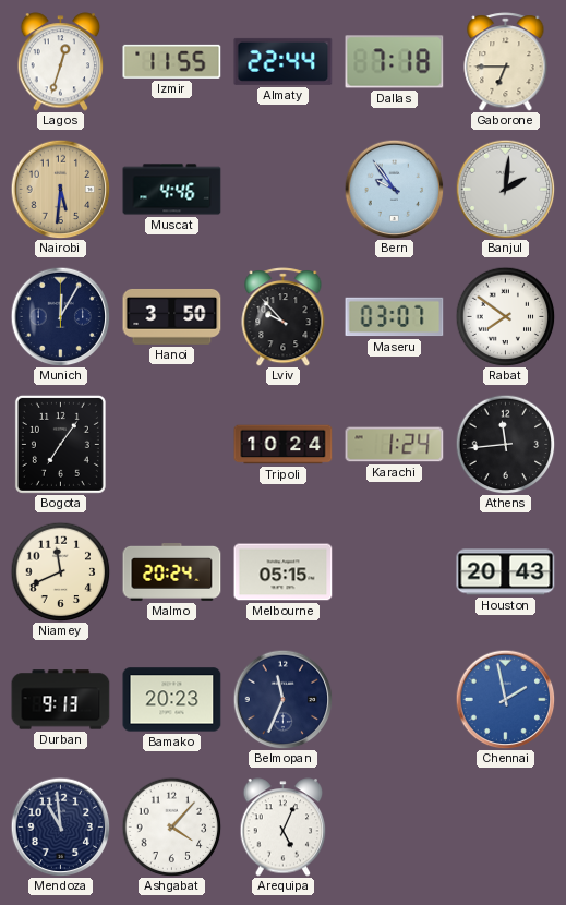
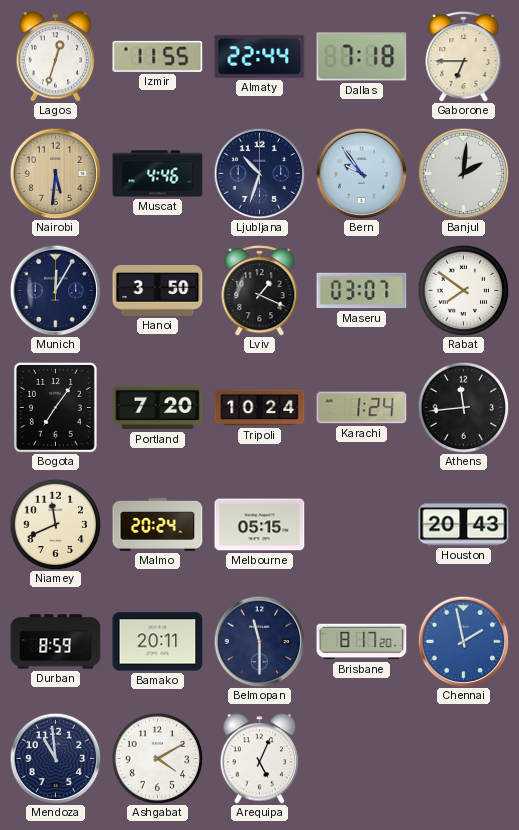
Ljubljana: none -> 10:33
Lviv: 9:53 -> 1:19
Portland: none -> 7:20
Durban: 9:13 -> 8:59
Bamako: 20:23 -> 20:11
Belmopan: 11:34 -> 11:30
Brisbane: none -> 8:17
Ashgabat: 4:07 -> 4:10
